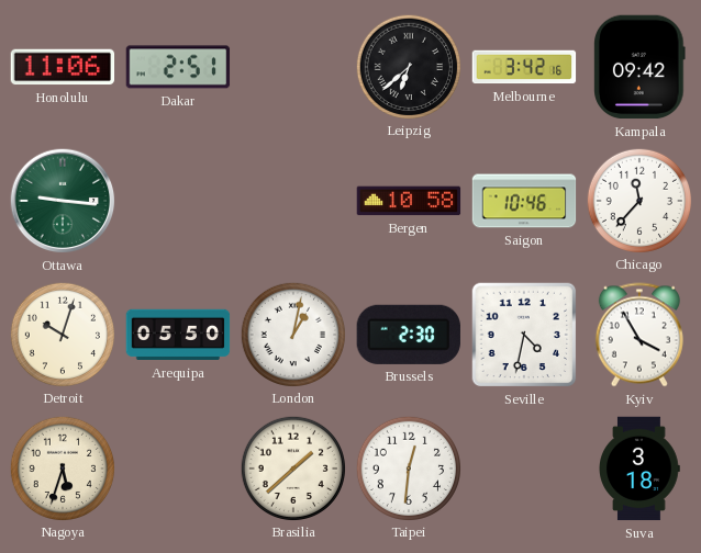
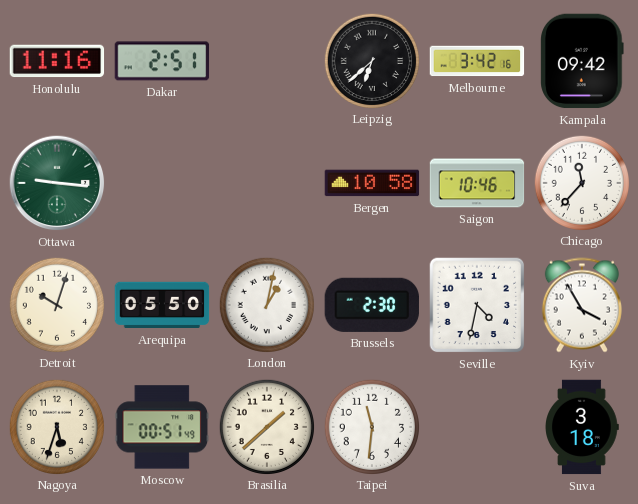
Honolulu: 11:06 -> 11:16
Moscow: none -> 00:51
Taipei: 12:31 -> 11:31
